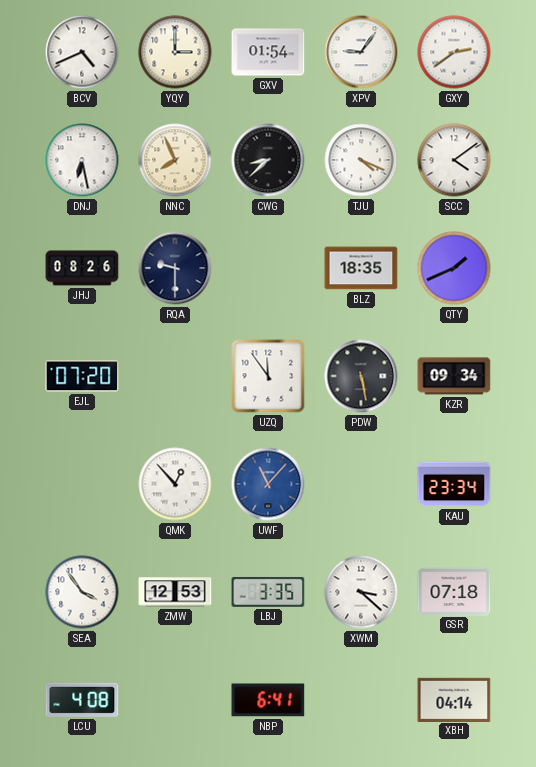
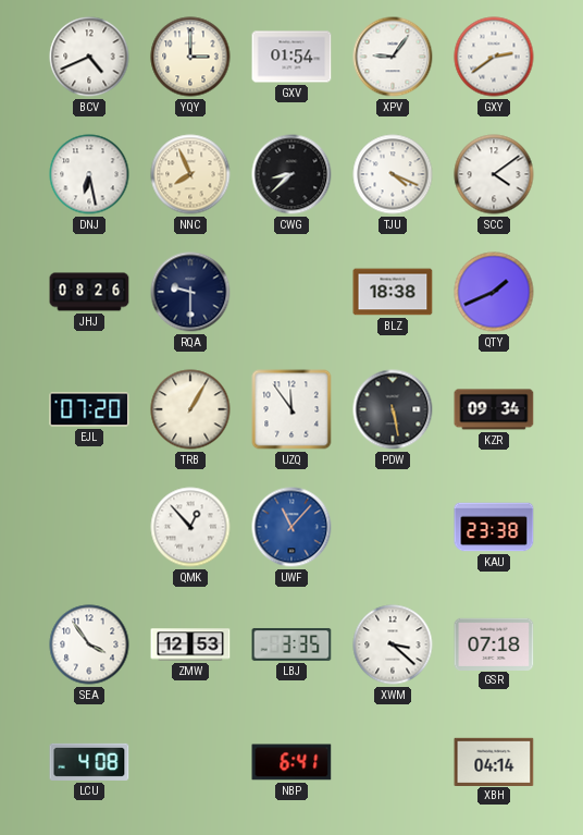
BLZ: 18:35 -> 18:38
TRB: none -> 1:05
KAU: 23:34 -> 23:38
